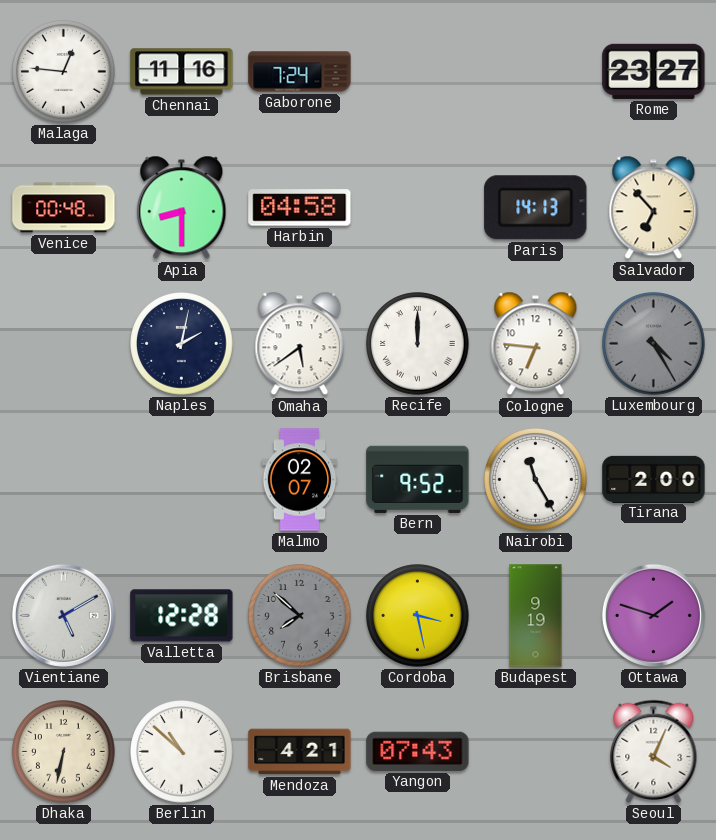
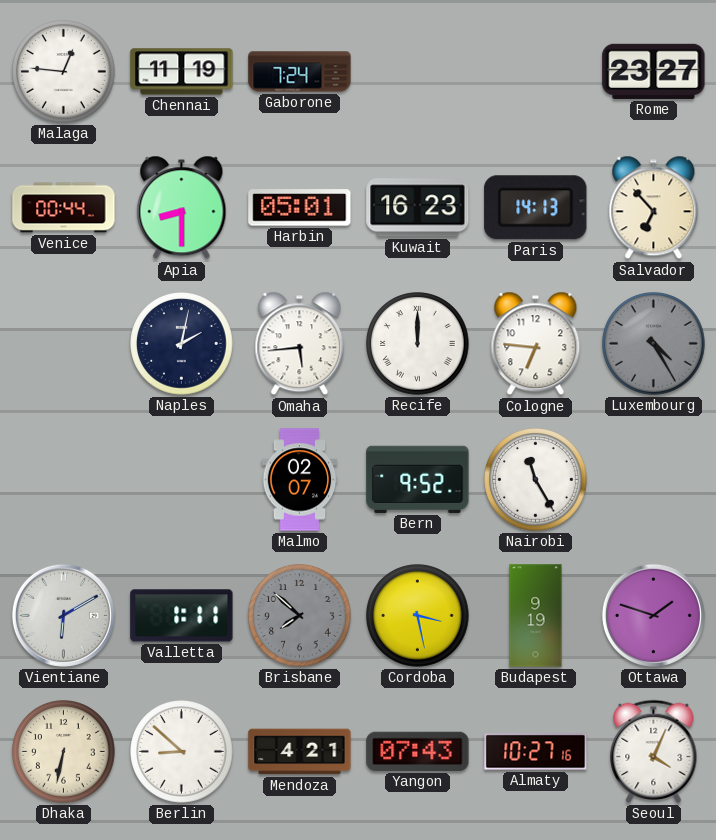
Chennai: 11:16 -> 11:19
Venice: 00:48 -> 00:44
Harbin: 04:58 -> 05:01
Kuwait: none -> 16:23
Omaha: 5:39 -> 5:44
Tirana: 2:00 -> none
Vientiane: 5:10 -> 6:10
Valletta: 12:28 -> 1:11
Berlin: 10:52 -> 8:52
Almaty: none -> 10:27
